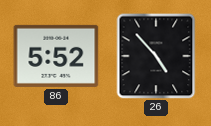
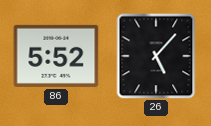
26: 4:53 -> 5:07
